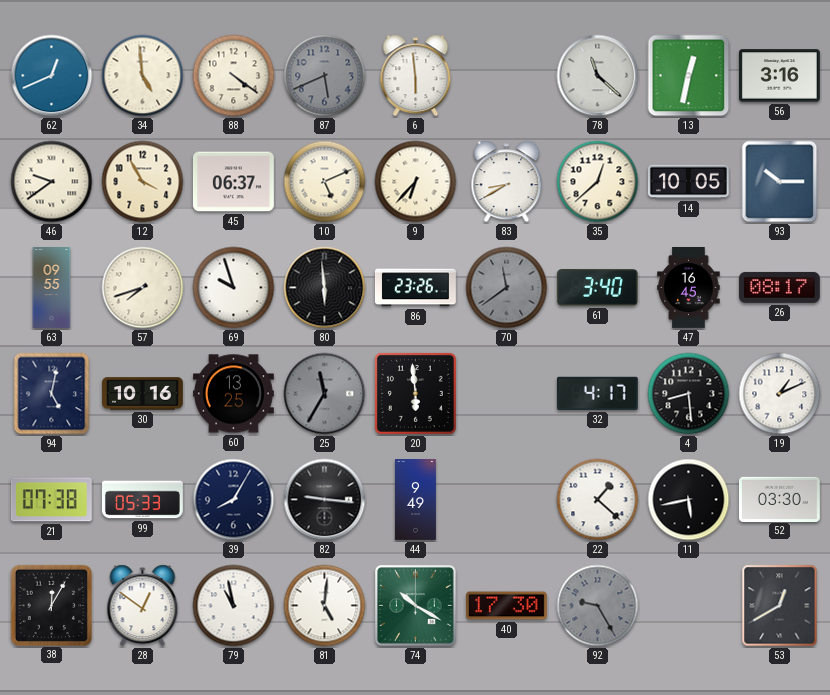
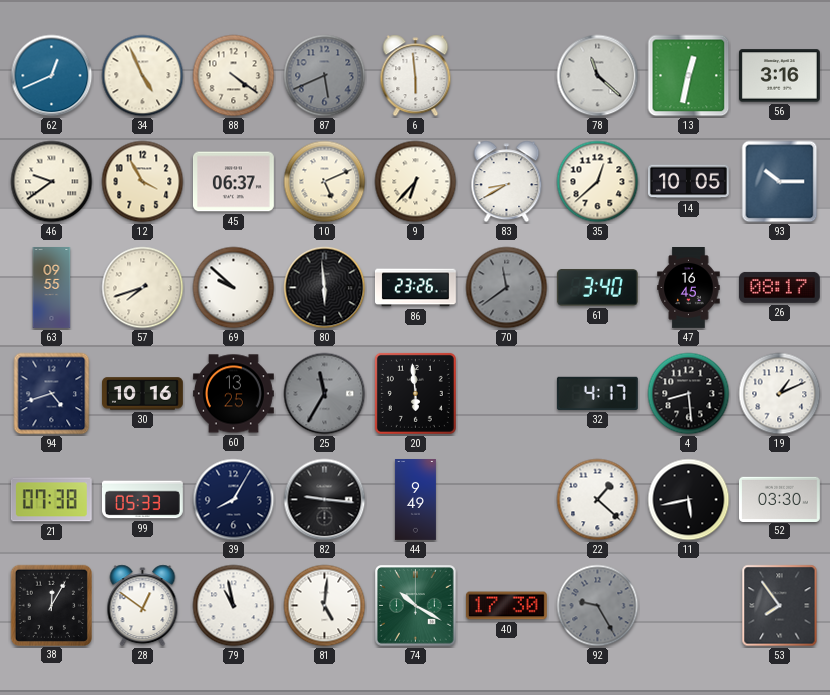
34: 4:59 -> 4:56
69: 9:57 -> 9:52
94: 5:02 -> 4:42
53: 12:40 -> 7:54
